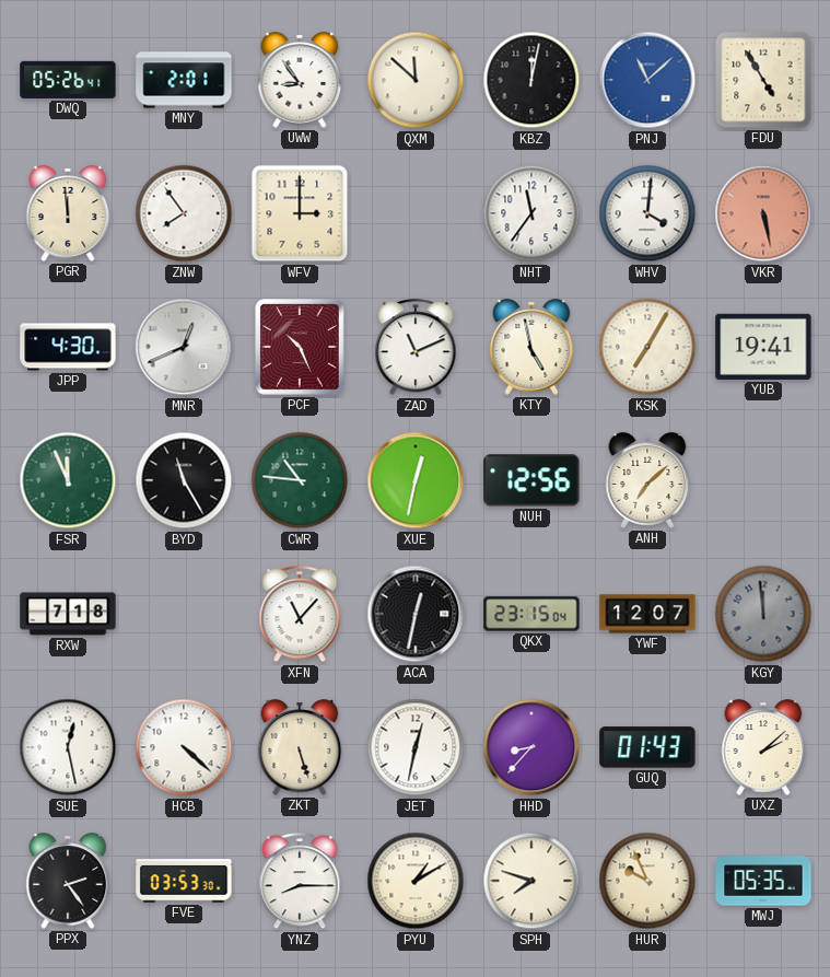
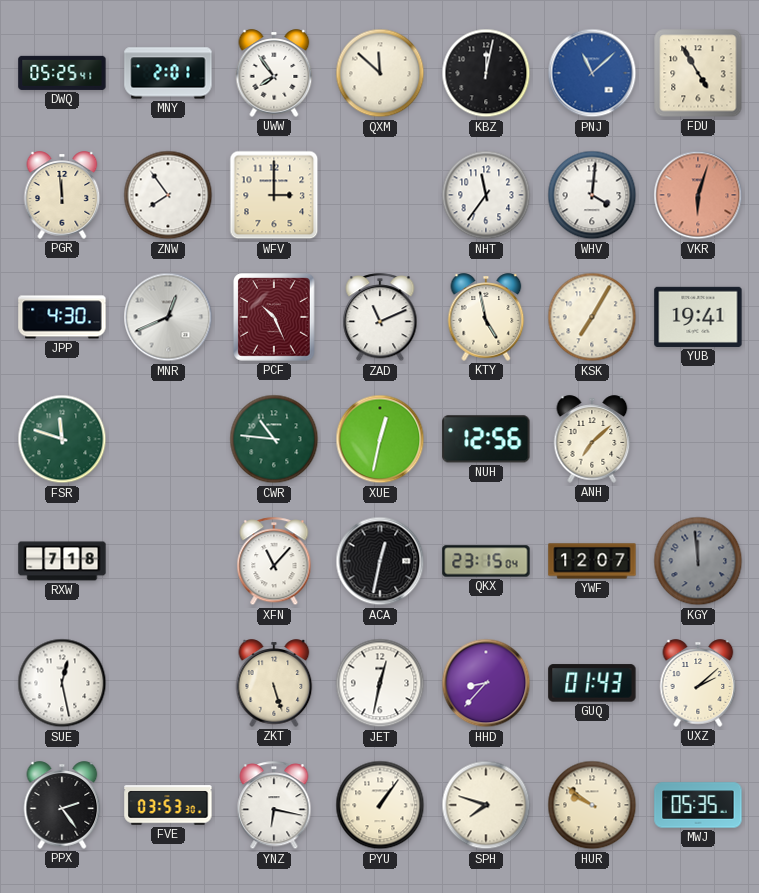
DWQ: 05:26 -> 05:25
UWW: 8:54 -> 7:54
VKR: 5:28 -> 6:03
FSR: 11:56 -> 11:48
BYD: 11:25 -> none
HCB: 4:22 -> none
YNZ: 8:15 -> 6:17
PYU: 1:10 -> 1:06
HUR: 9:56 -> 9:51
